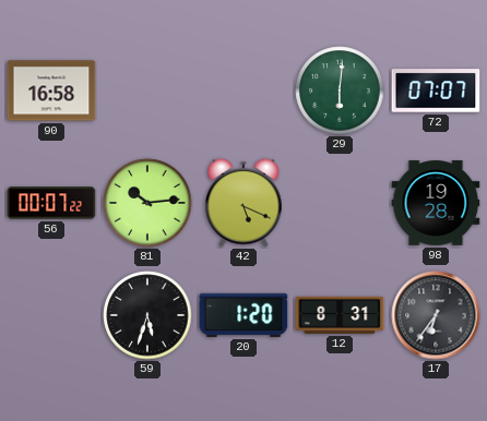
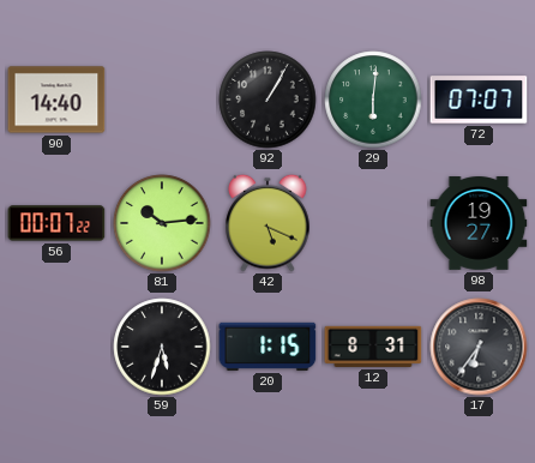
90: 16:58 -> 14:40
92: none -> 1:05
98: 19:28 -> 19:27
20: 1:20 -> 1:15
